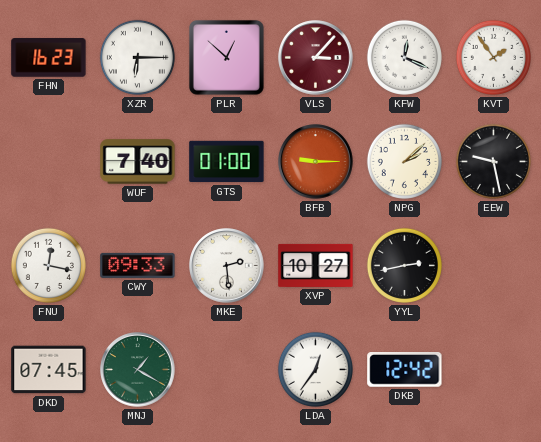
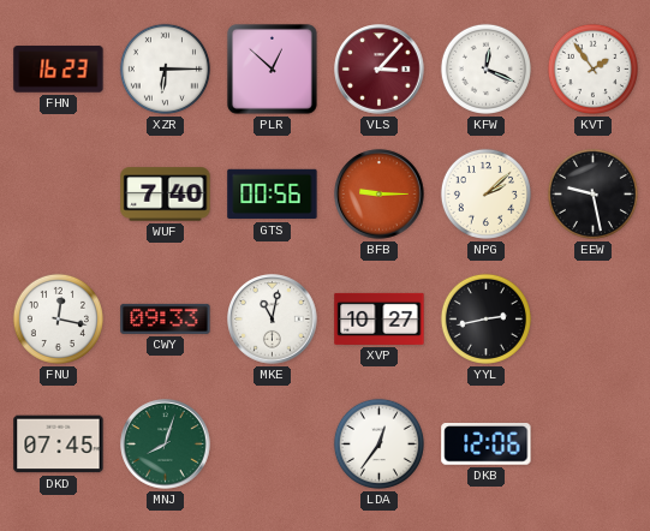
GTS: 01:00 -> 00:56
MKE: 2:29 -> 11:02
MNJ: 1:20 -> 8:03
DKB: 12:42 -> 12:06
